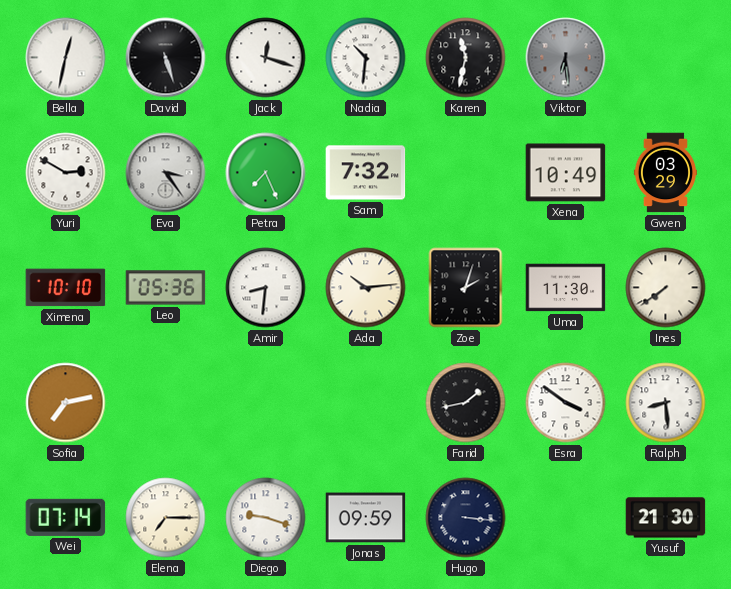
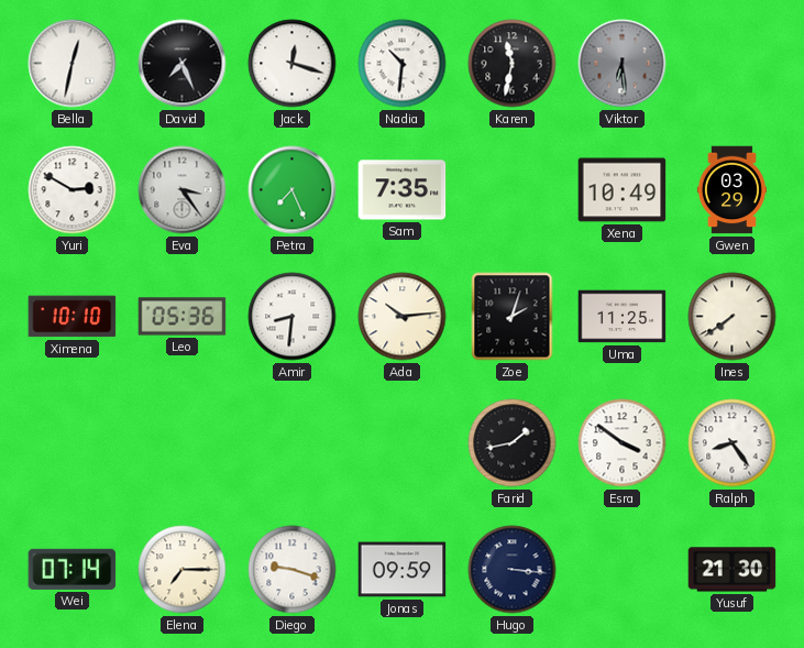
David: 5:27 -> 7:26
Sam: 7:32 -> 7:35
Uma: 11:30 -> 11:25
Sofia: 7:13 -> none
Ralph: 8:29 -> 8:24
